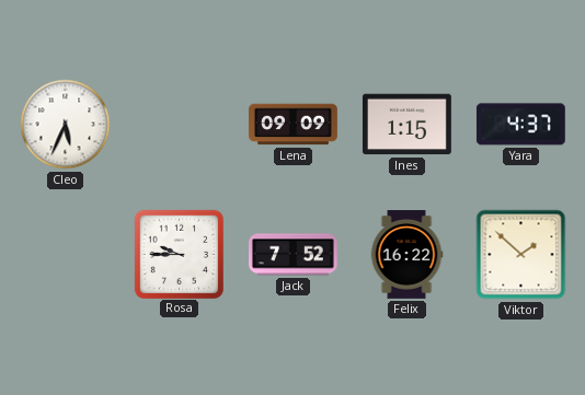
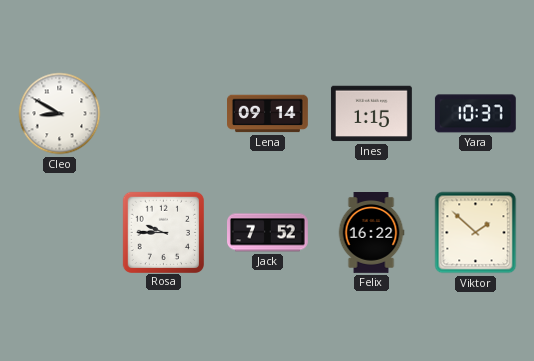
Cleo: 5:34 -> 8:50
Lena: 09:09 -> 09:14
Yara: 4:37 -> 10:37
